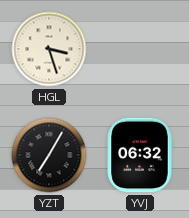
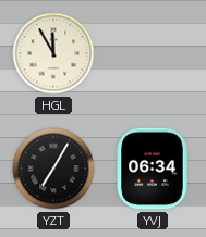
HGL: 3:27 -> 11:55
YVJ: 06:32 -> 06:34
